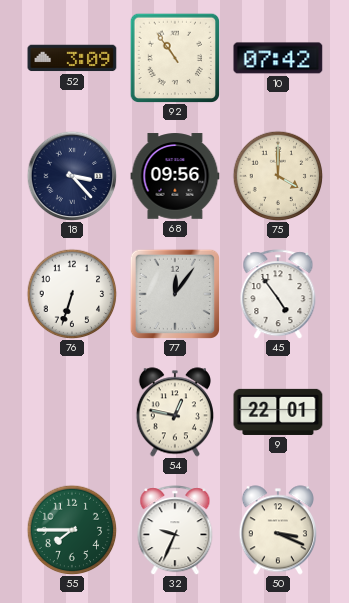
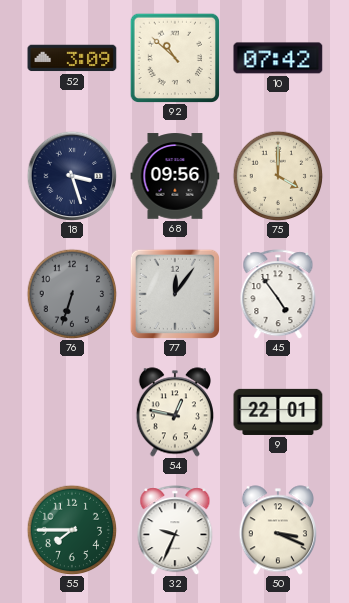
92: 10:54 -> 10:52
18: 3:23 -> 3:27
76 dial: white -> grey
